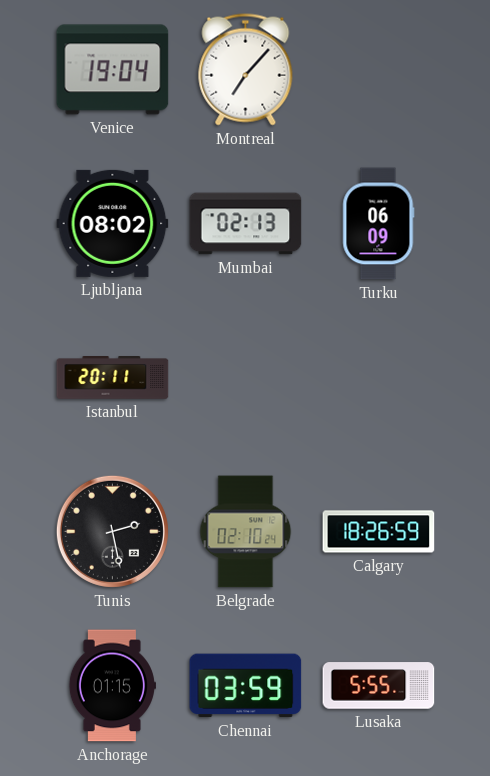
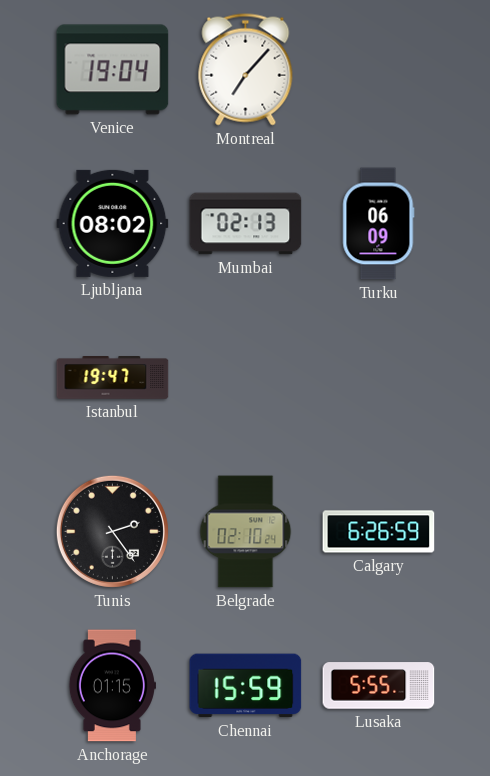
Istanbul: 20:11 -> 19:47
Tunis: 2:28 -> 2:24
Calgary: 18:26 -> 6:26
Chennai: 03:59 -> 15:59
